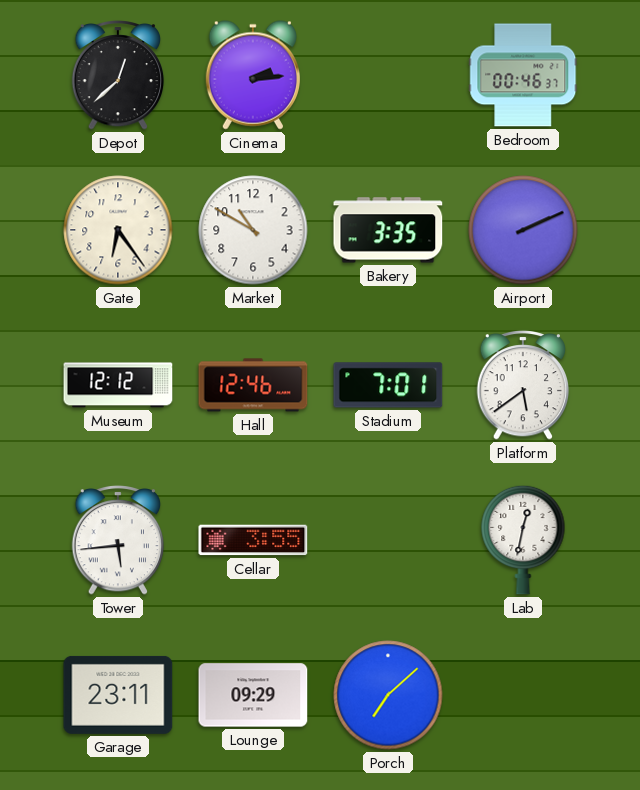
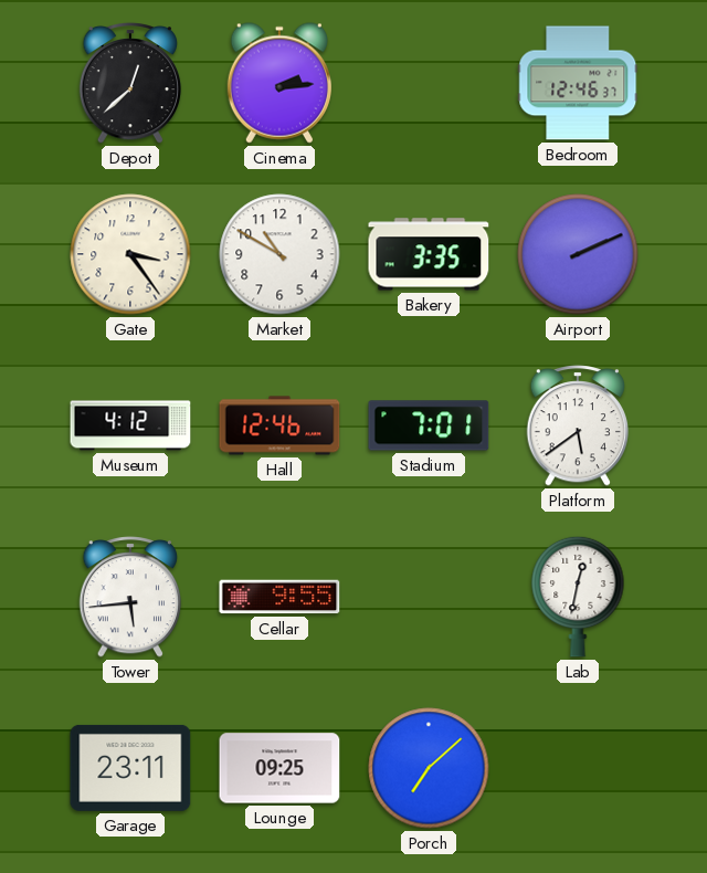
Bedroom: 00:46 -> 12:46
Gate: 6:24 -> 3:24
Museum: 12:12 -> 4:12
Cellar: 3:55 -> 9:55
Lounge: 09:29 -> 09:25
